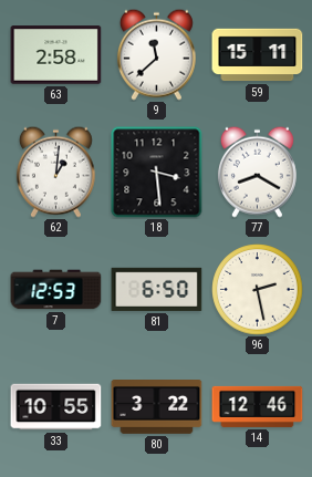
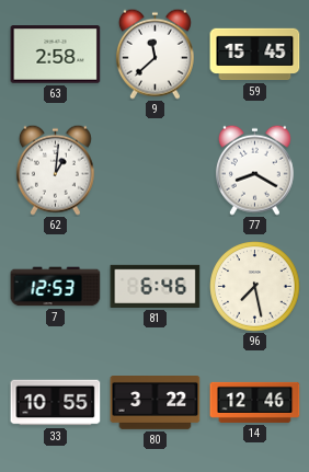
59: 15:11 -> 15:45
18: 3:29 -> none
81: 6:50 -> 6:46
96: 2:28 -> 7:28
